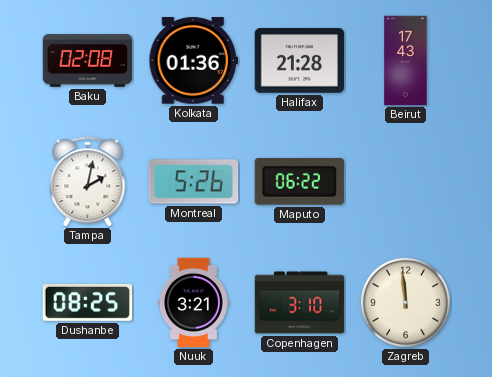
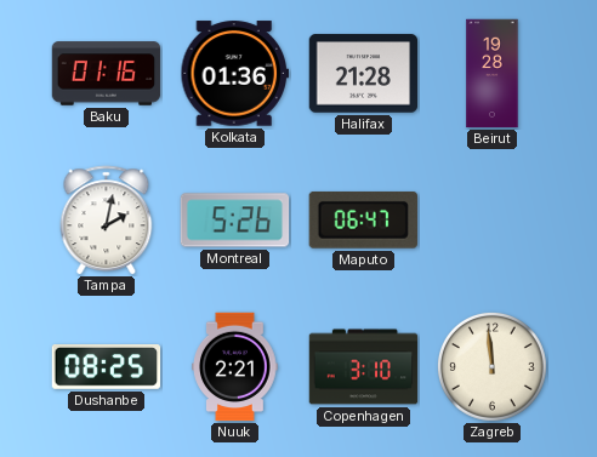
Baku: 02:08 -> 01:16
Beirut: 17:43 -> 19:28
Maputo: 06:22 -> 06:47
Nuuk: 3:21 -> 2:21
